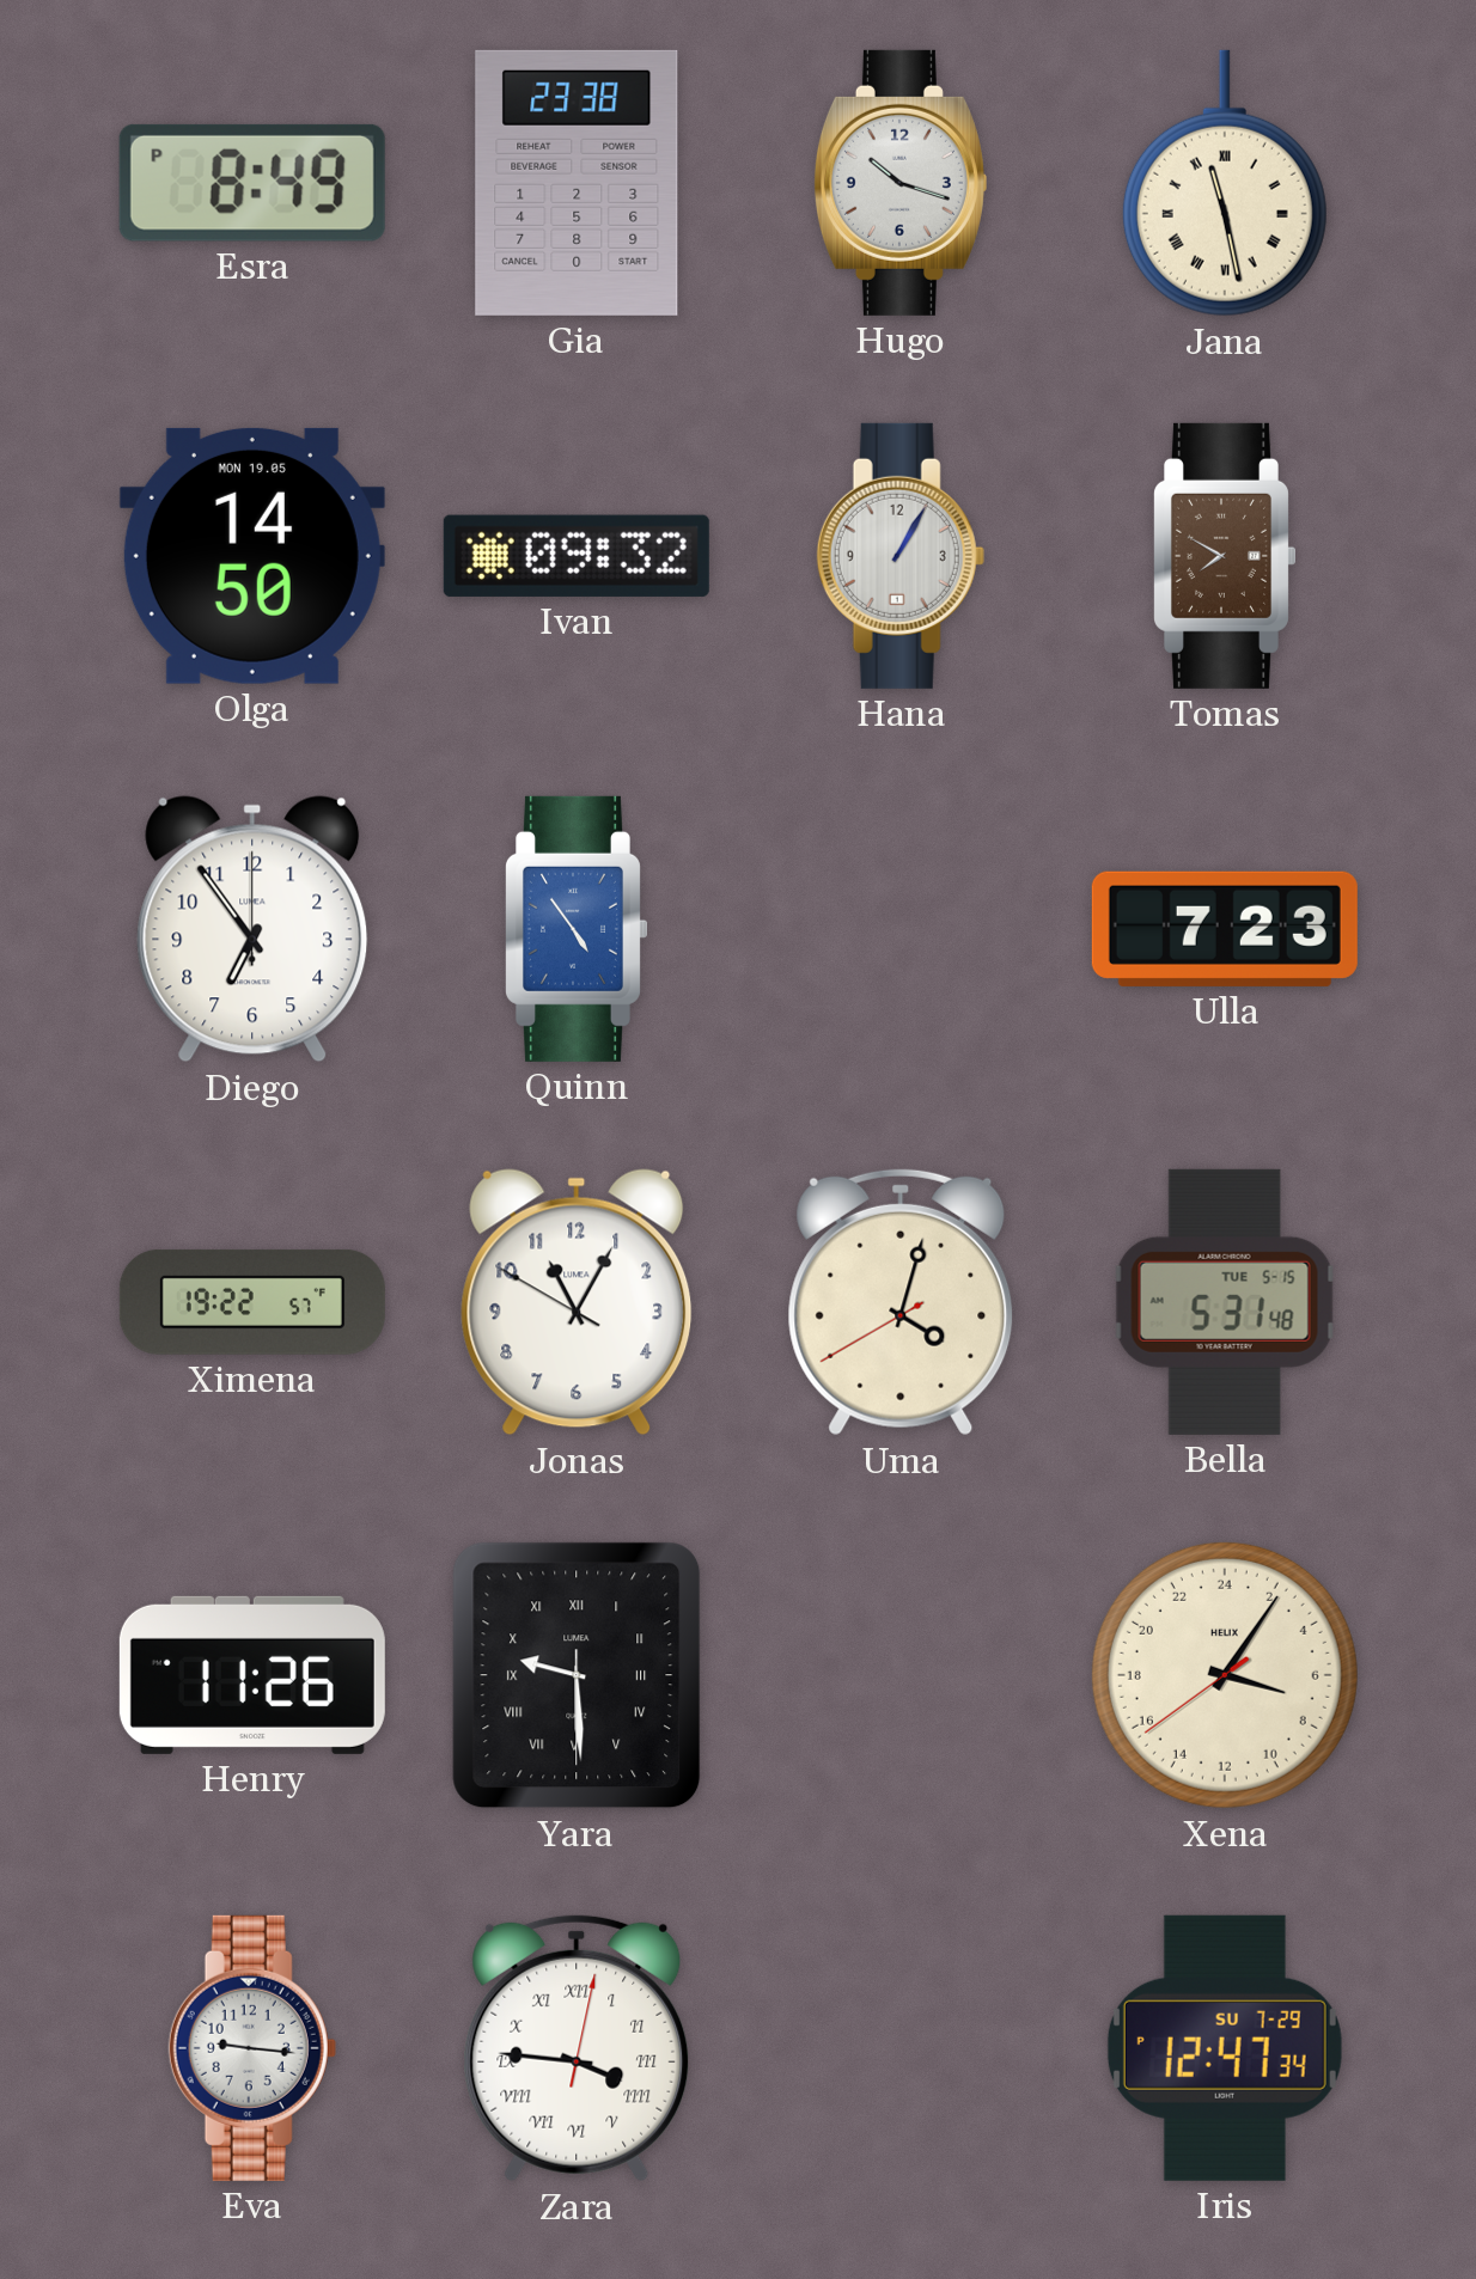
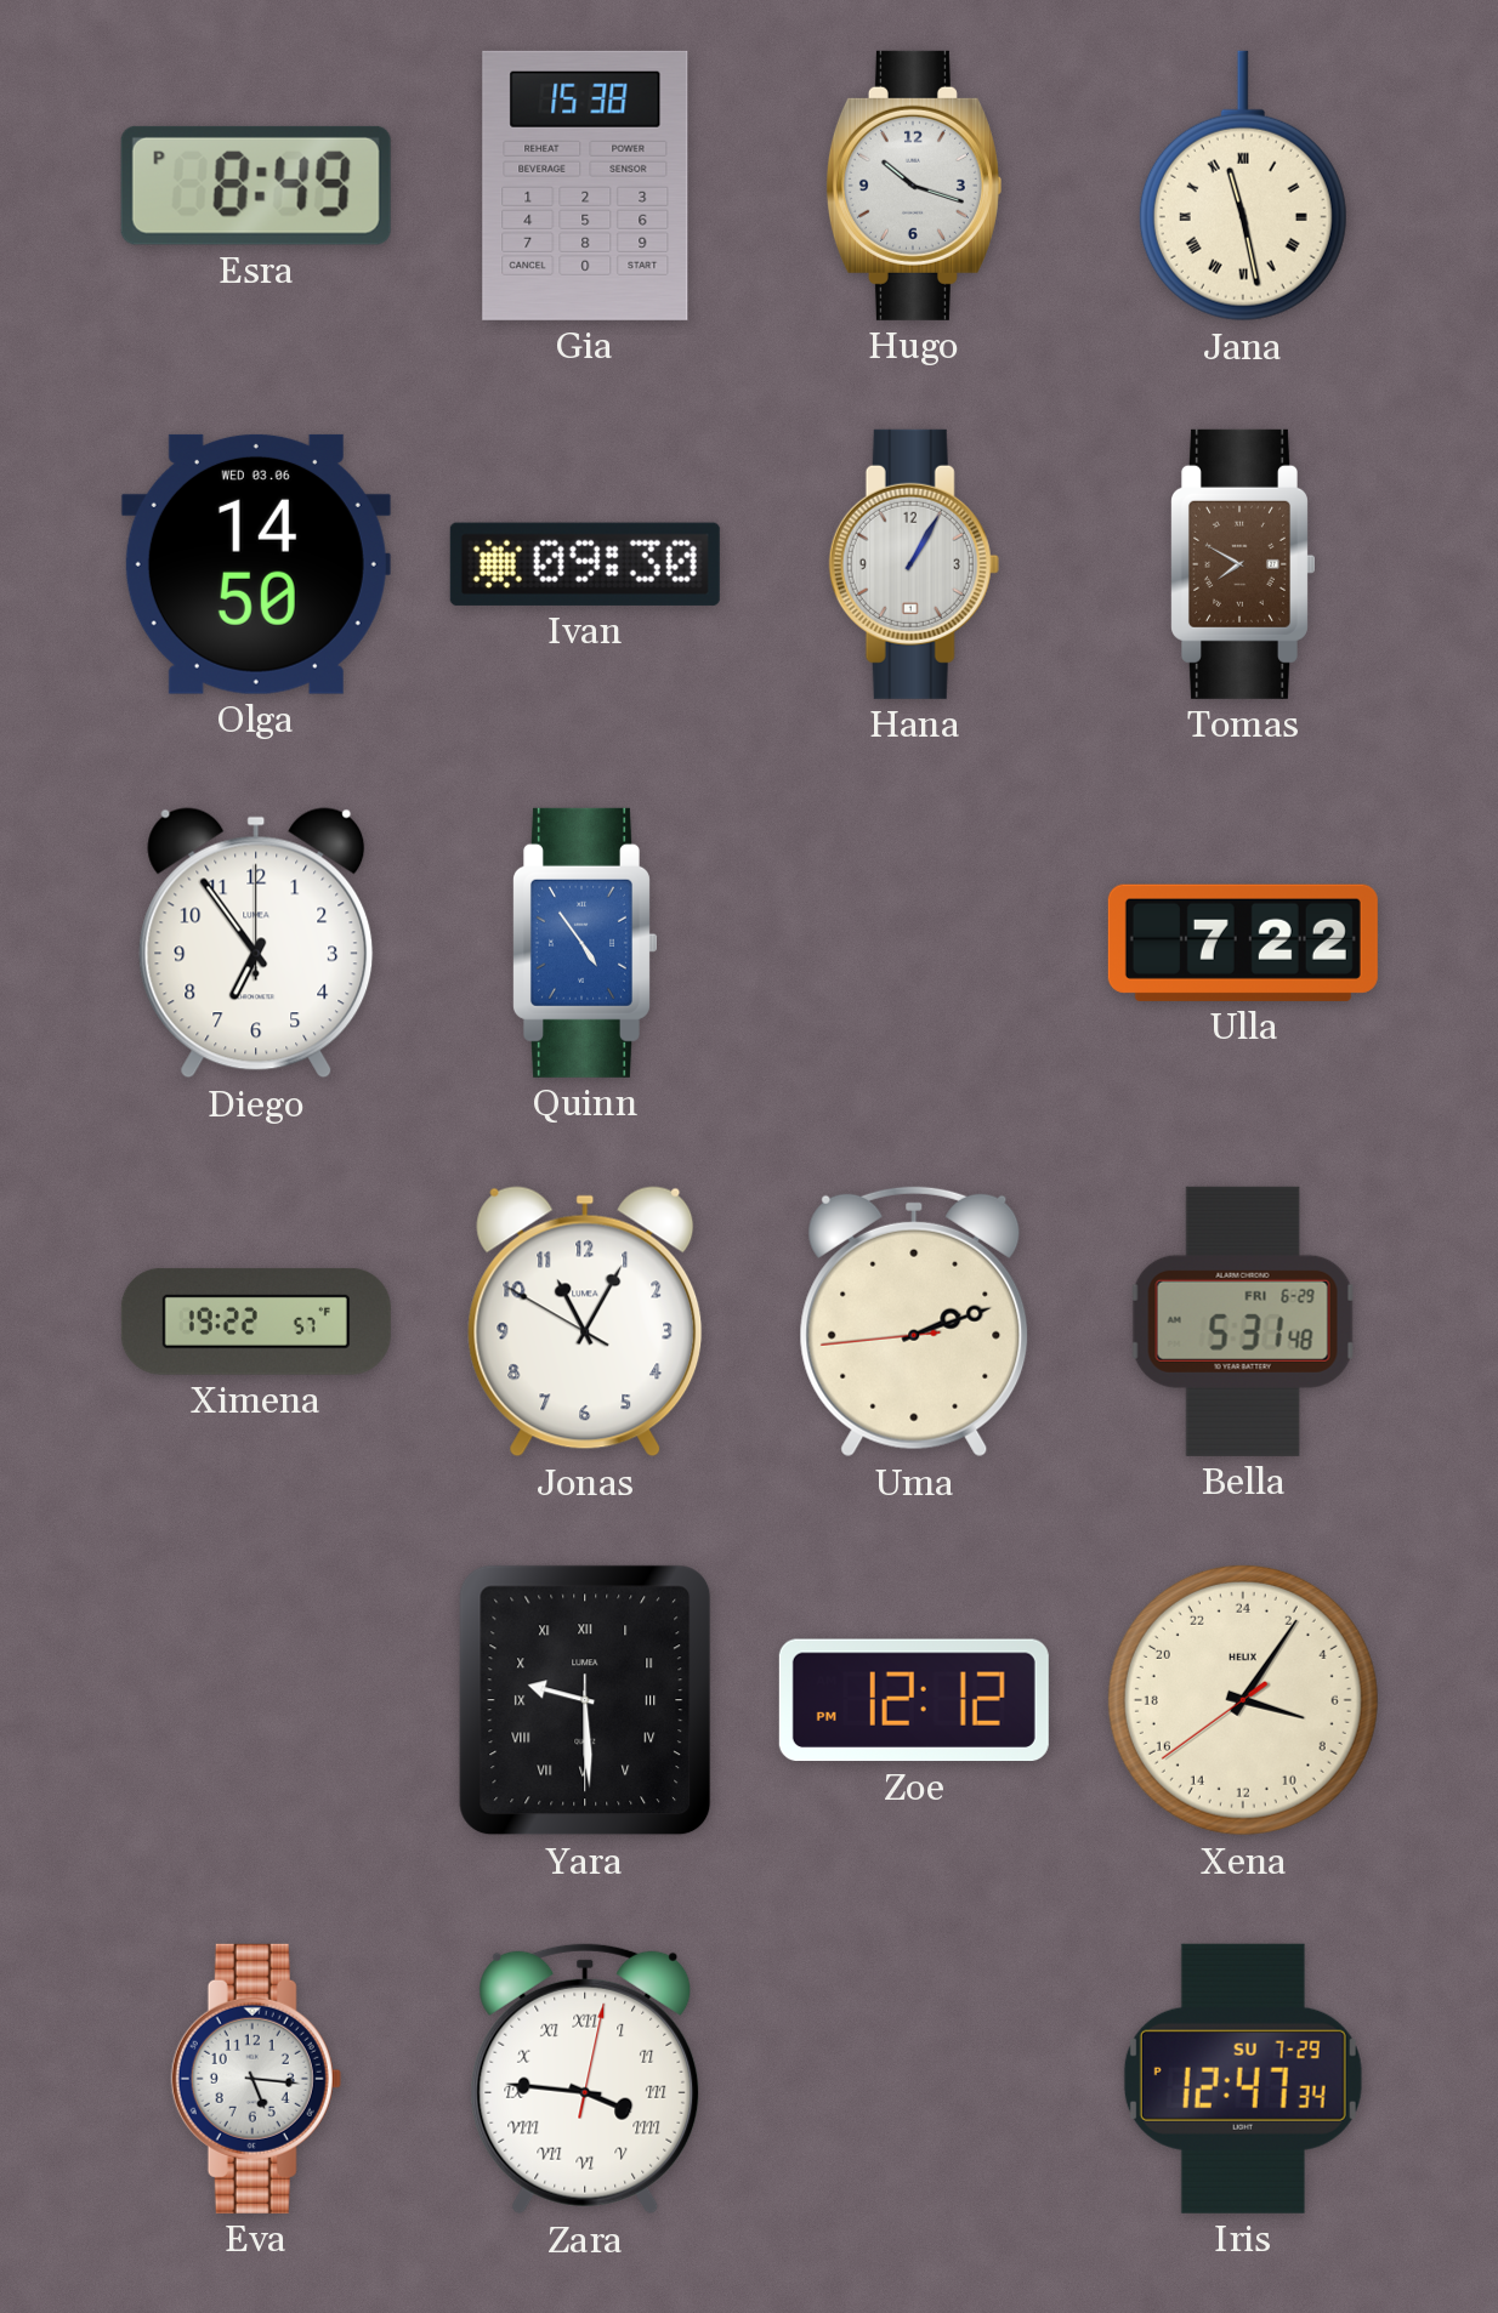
Gia: 23:38 -> 15:38
Olga date: MON 19.05 -> WED 03.06
Ivan: 09:32 -> 09:30
Ulla: 7:23 -> 7:22
Uma: 4:02 -> 2:11
Bella date: TUE 5-15 -> FRI 6-29
Henry: 11:26 -> none
Zoe: none -> 12:12
Eva: 9:16 -> 5:16
